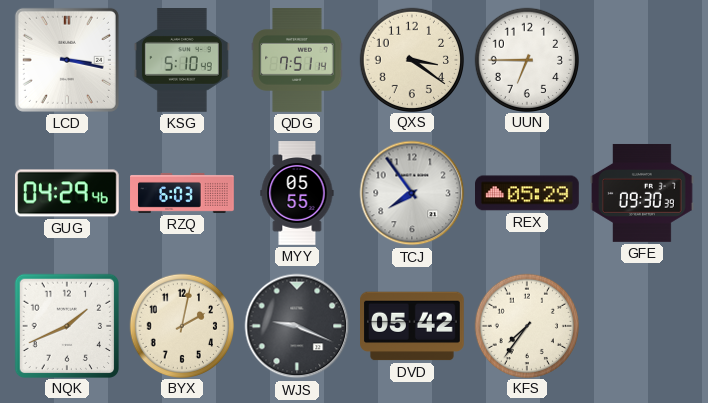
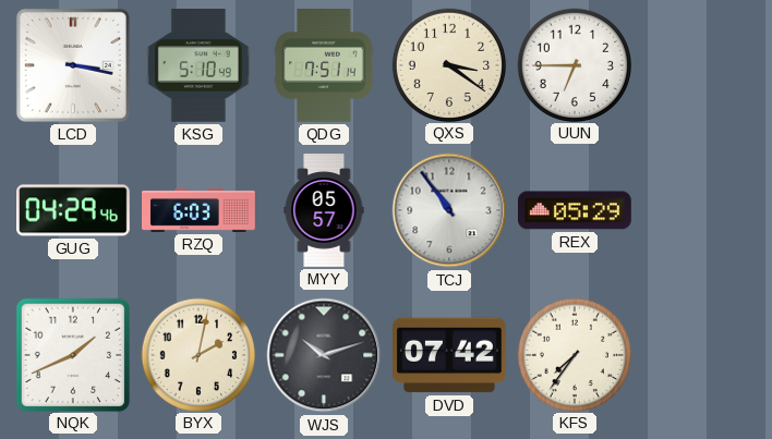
MYY: 05:55 -> 05:57
TCJ: 7:54 -> 10:54
GFE: 09:30 -> none
WJS: 9:19 -> 10:12
DVD: 05:42 -> 07:42
